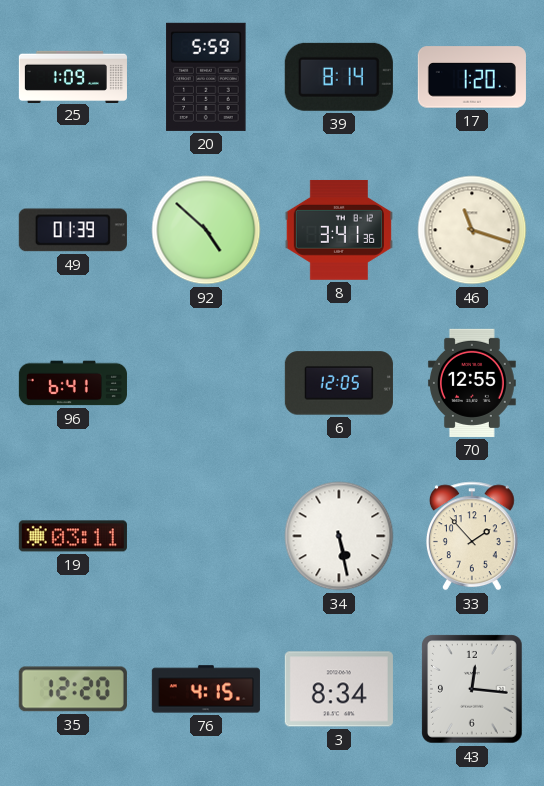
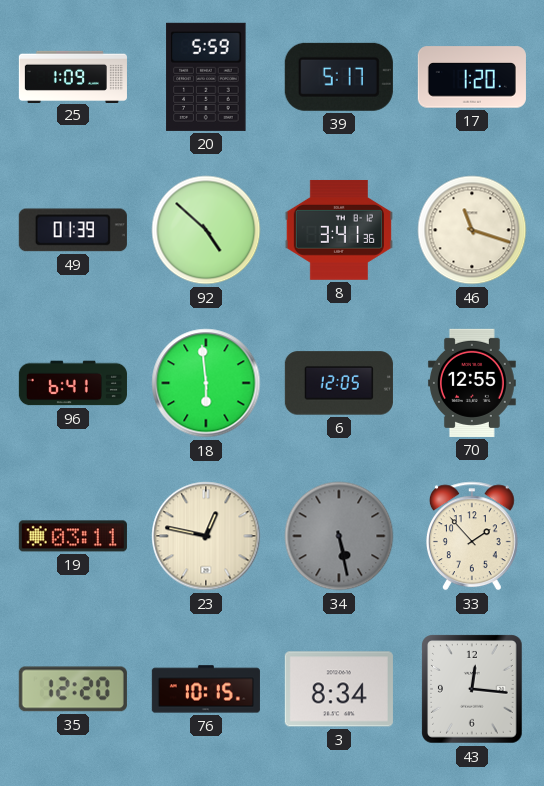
39: 8:14 -> 5:17
18: none -> 5:59
23: none -> 12:47
34 dial: white -> grey
76: 4:15 -> 10:15
